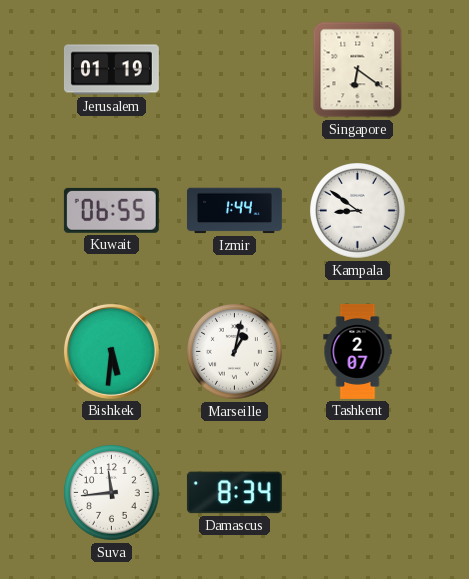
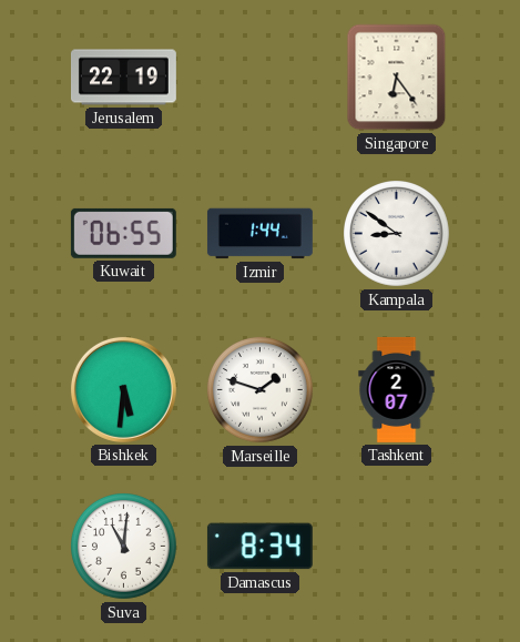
Jerusalem: 01:19 -> 22:19
Singapore: 6:21 -> 6:24
Marseille: 1:02 -> 1:48
Suva: 11:44 -> 11:01
